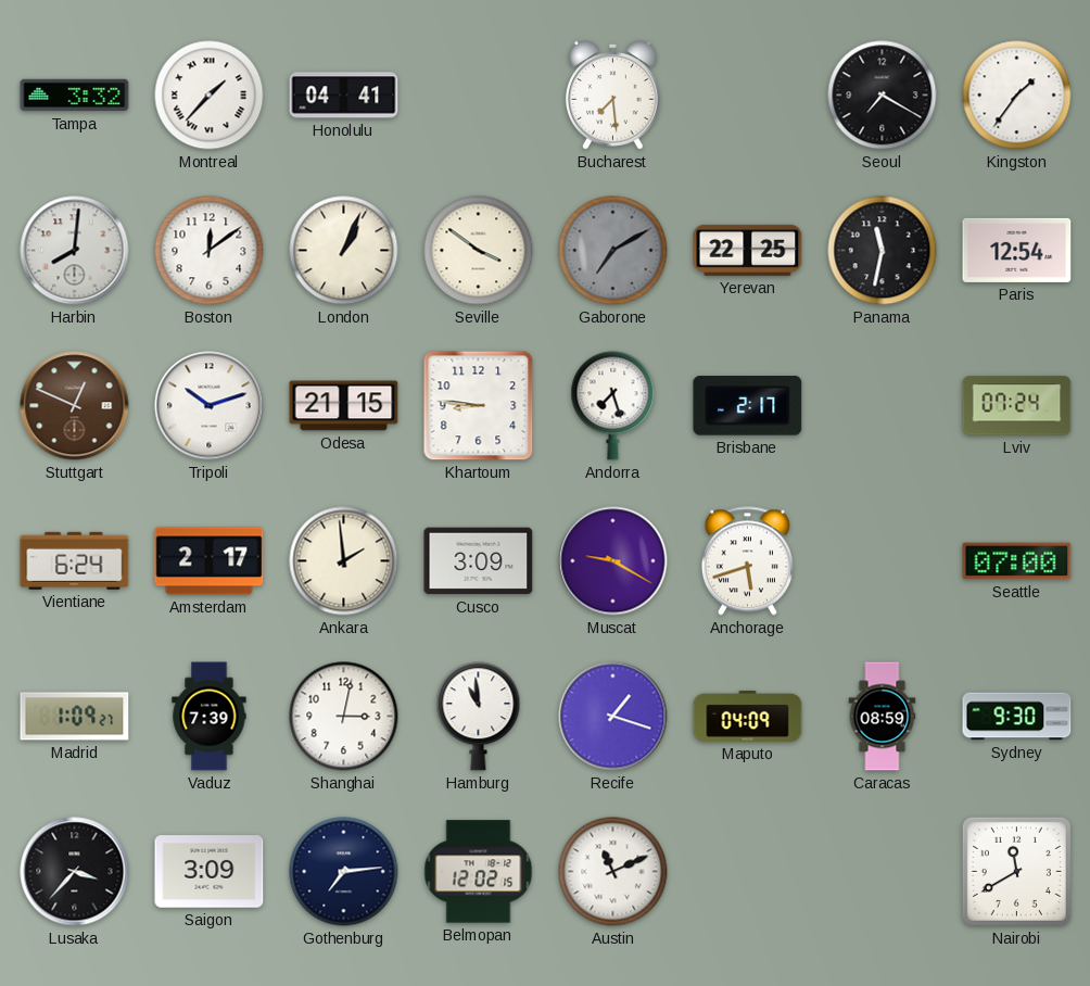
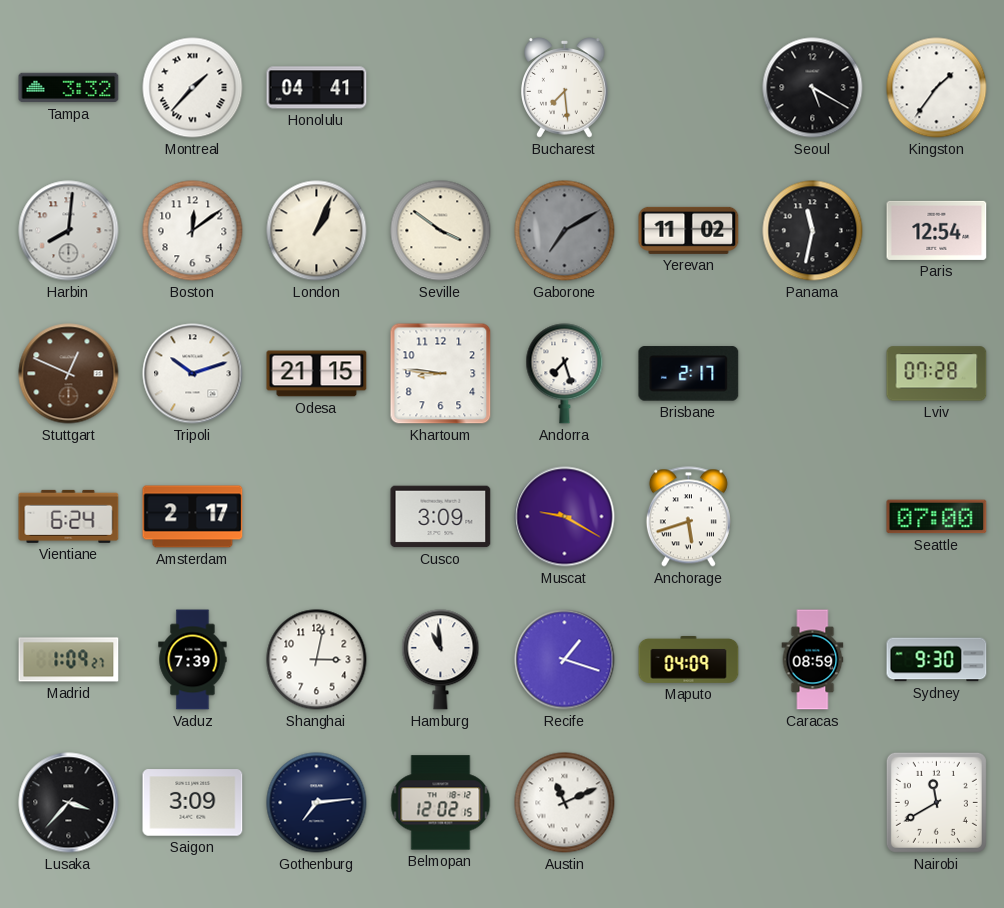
Seoul: 7:20 -> 5:20
Yerevan: 22:25 -> 11:02
Lviv: 07:24 -> 07:28
Ankara: 1:59 -> none
